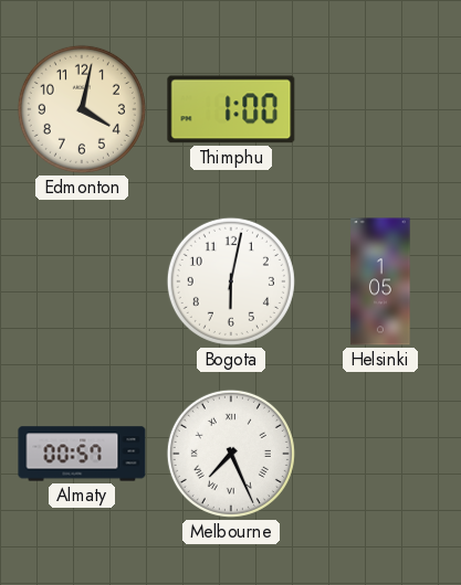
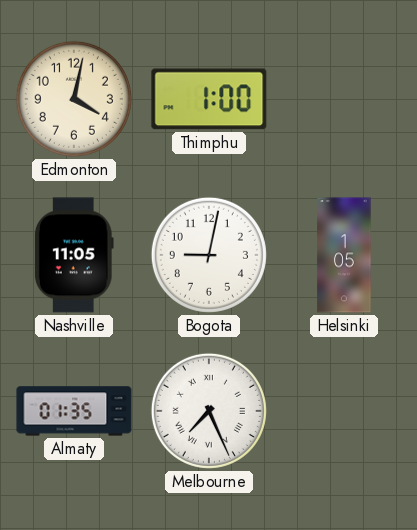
Nashville: none -> 11:05
Bogota: 6:02 -> 9:02
Almaty: 00:57 -> 01:35
